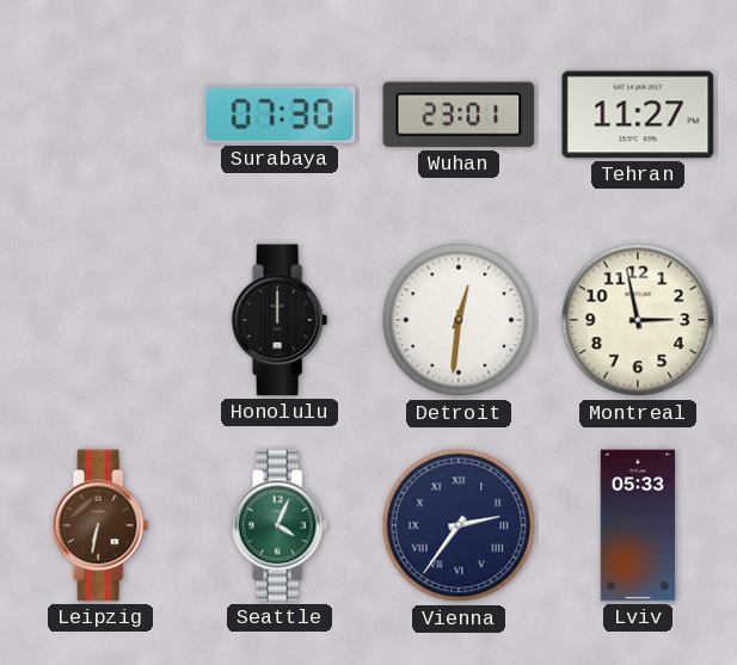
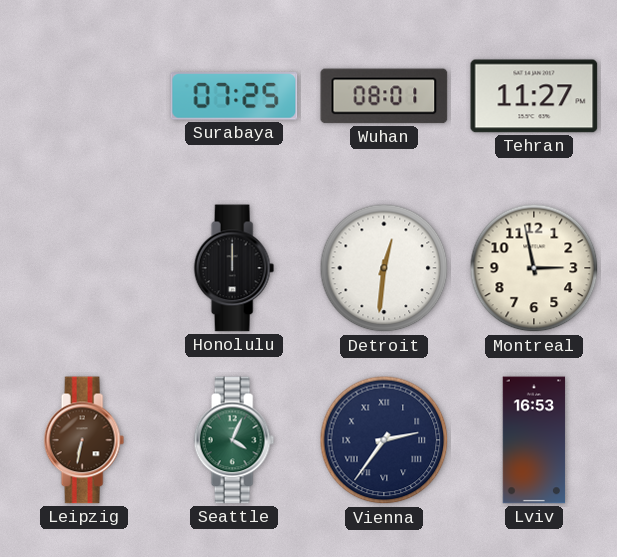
Surabaya: 07:30 -> 07:25
Wuhan: 23:01 -> 08:01
Lviv: 05:33 -> 16:53
